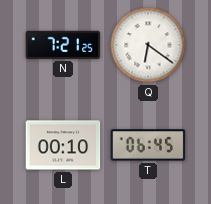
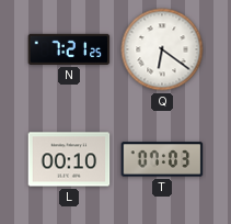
T: 06:45 -> 07:03
